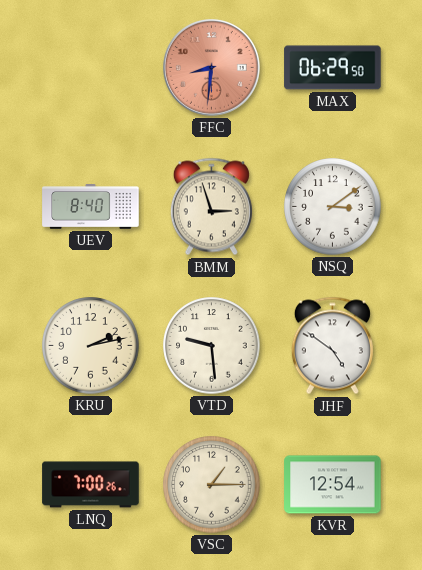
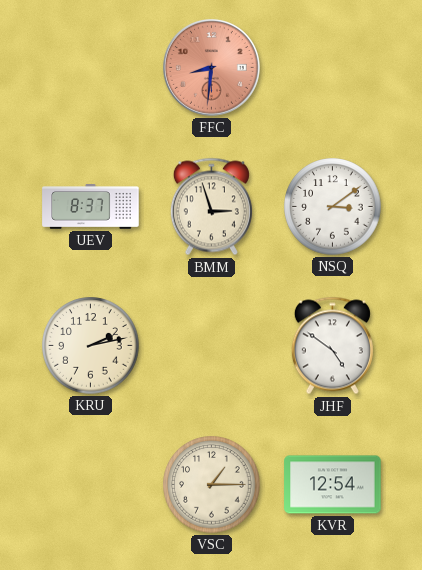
MAX: 06:29 -> none
UEV: 8:40 -> 8:37
VTD: 9:29 -> none
LNQ: 7:00 -> none
